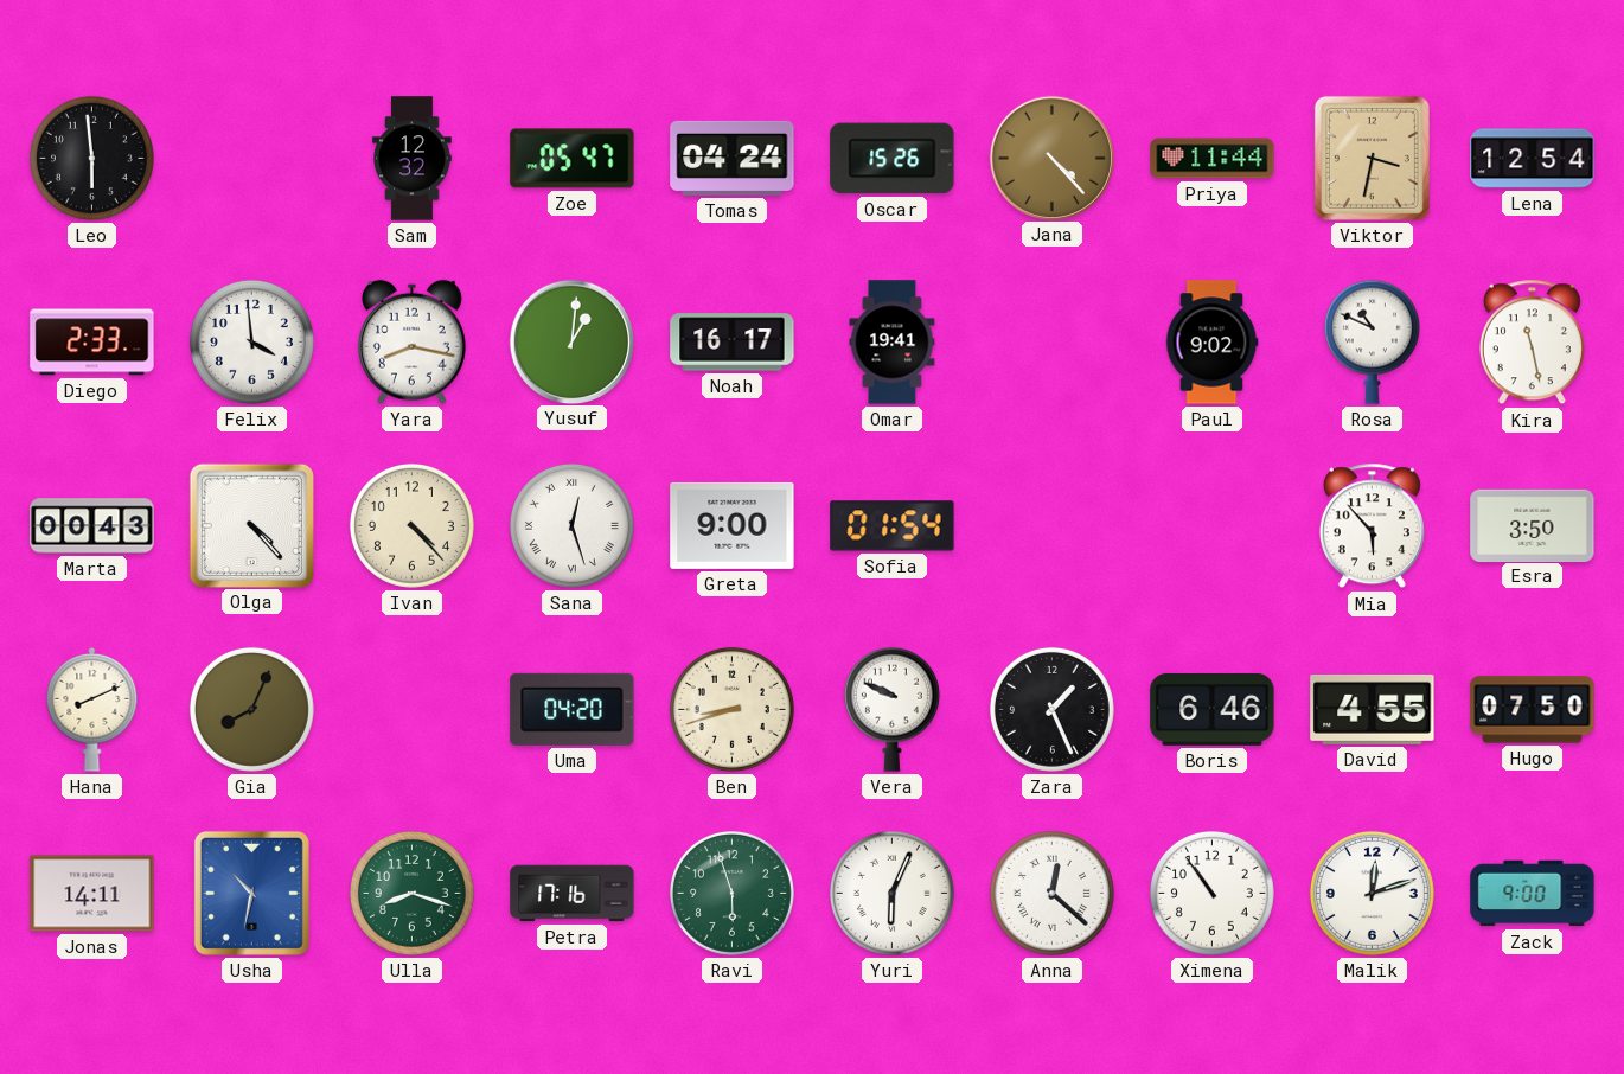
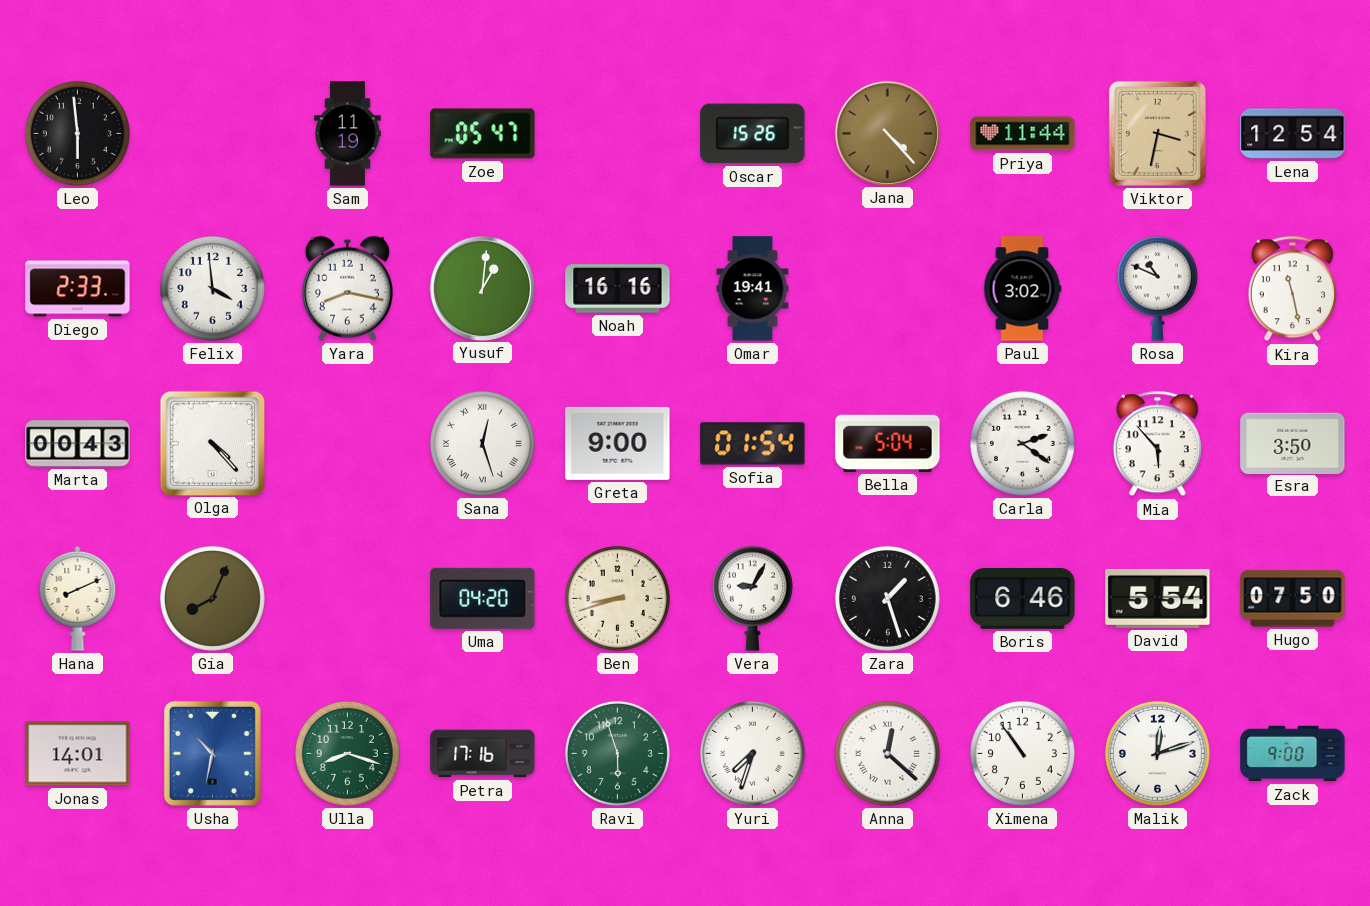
Sam: 12:32 -> 11:19
Tomas: 04:24 -> none
Noah: 16:17 -> 16:16
Paul: 9:02 -> 3:02
Ivan: 4:23 -> none
Bella: none -> 5:04
Carla: none -> 2:21
Vera: 9:49 -> 9:05
Zara: 1:26 -> 1:27
David: 4:55 -> 5:54
Jonas: 14:11 -> 14:01
Yuri: 6:04 -> 7:33
